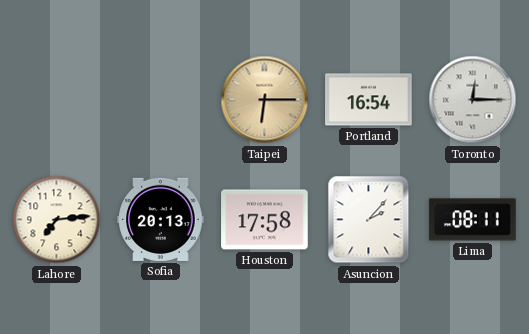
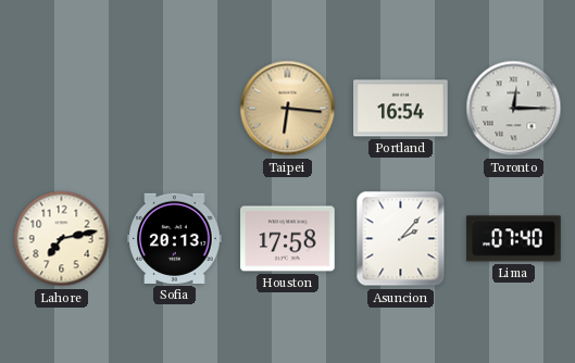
Taipei: 6:15 -> 6:16
Lahore: 7:14 -> 7:13
Lima: 08:11 -> 07:40
